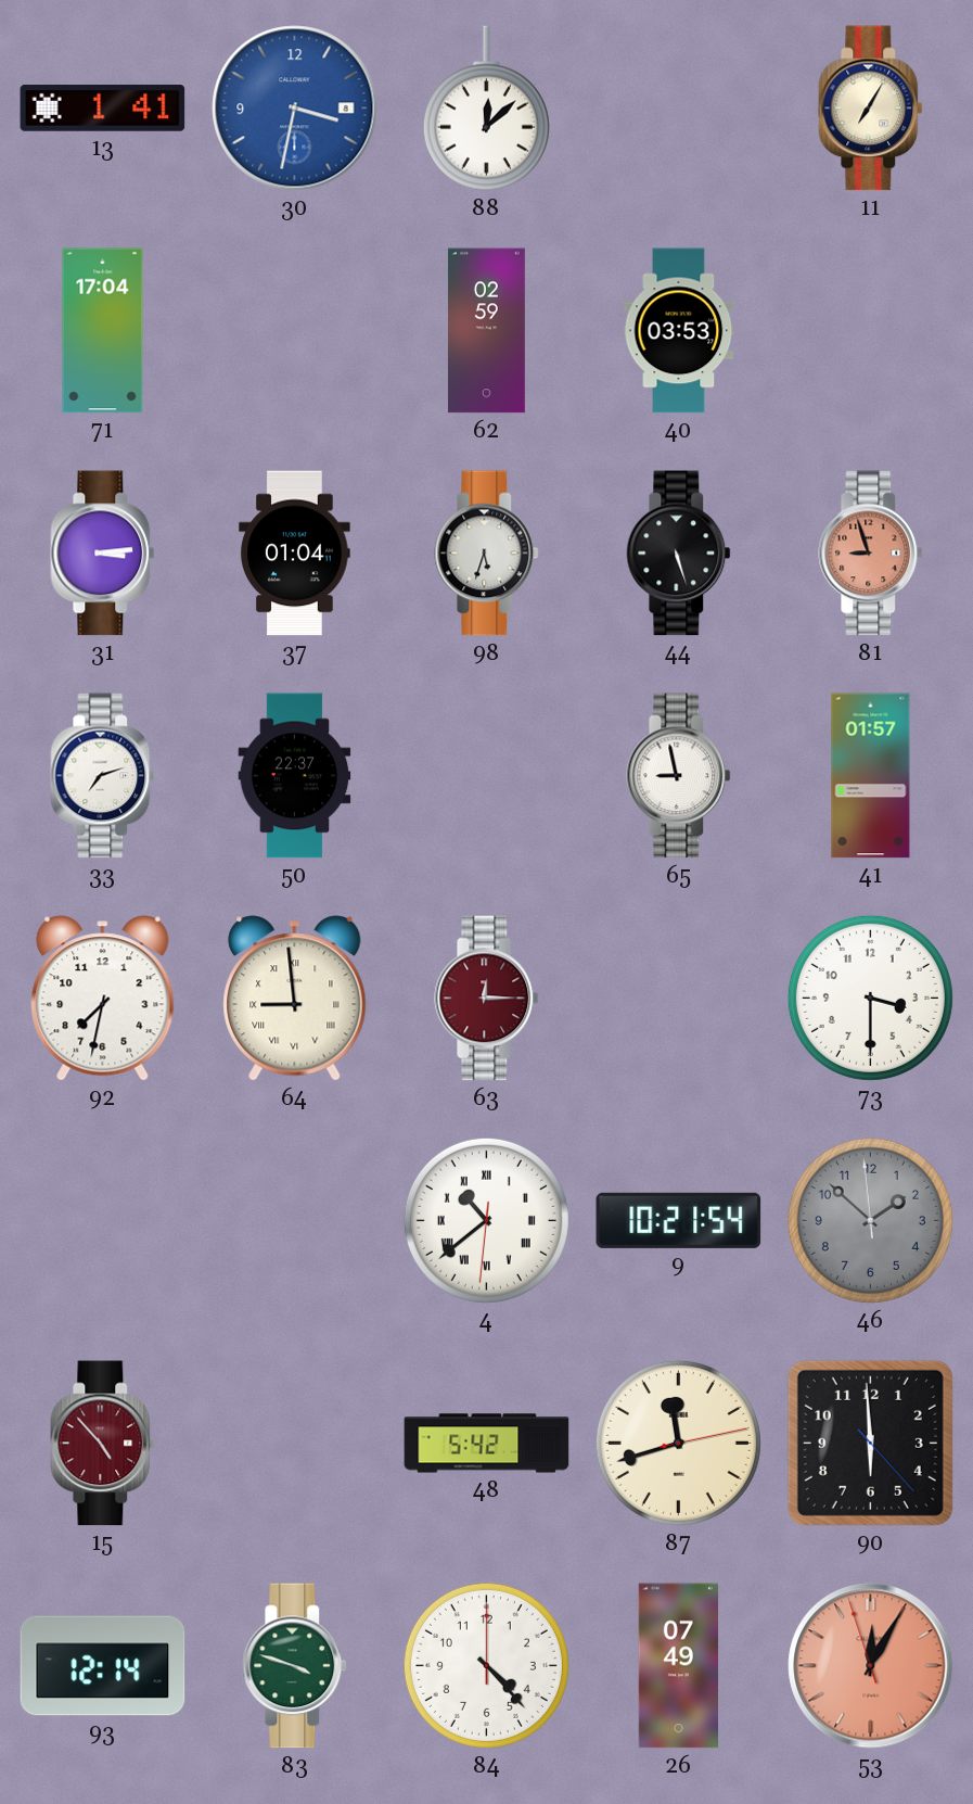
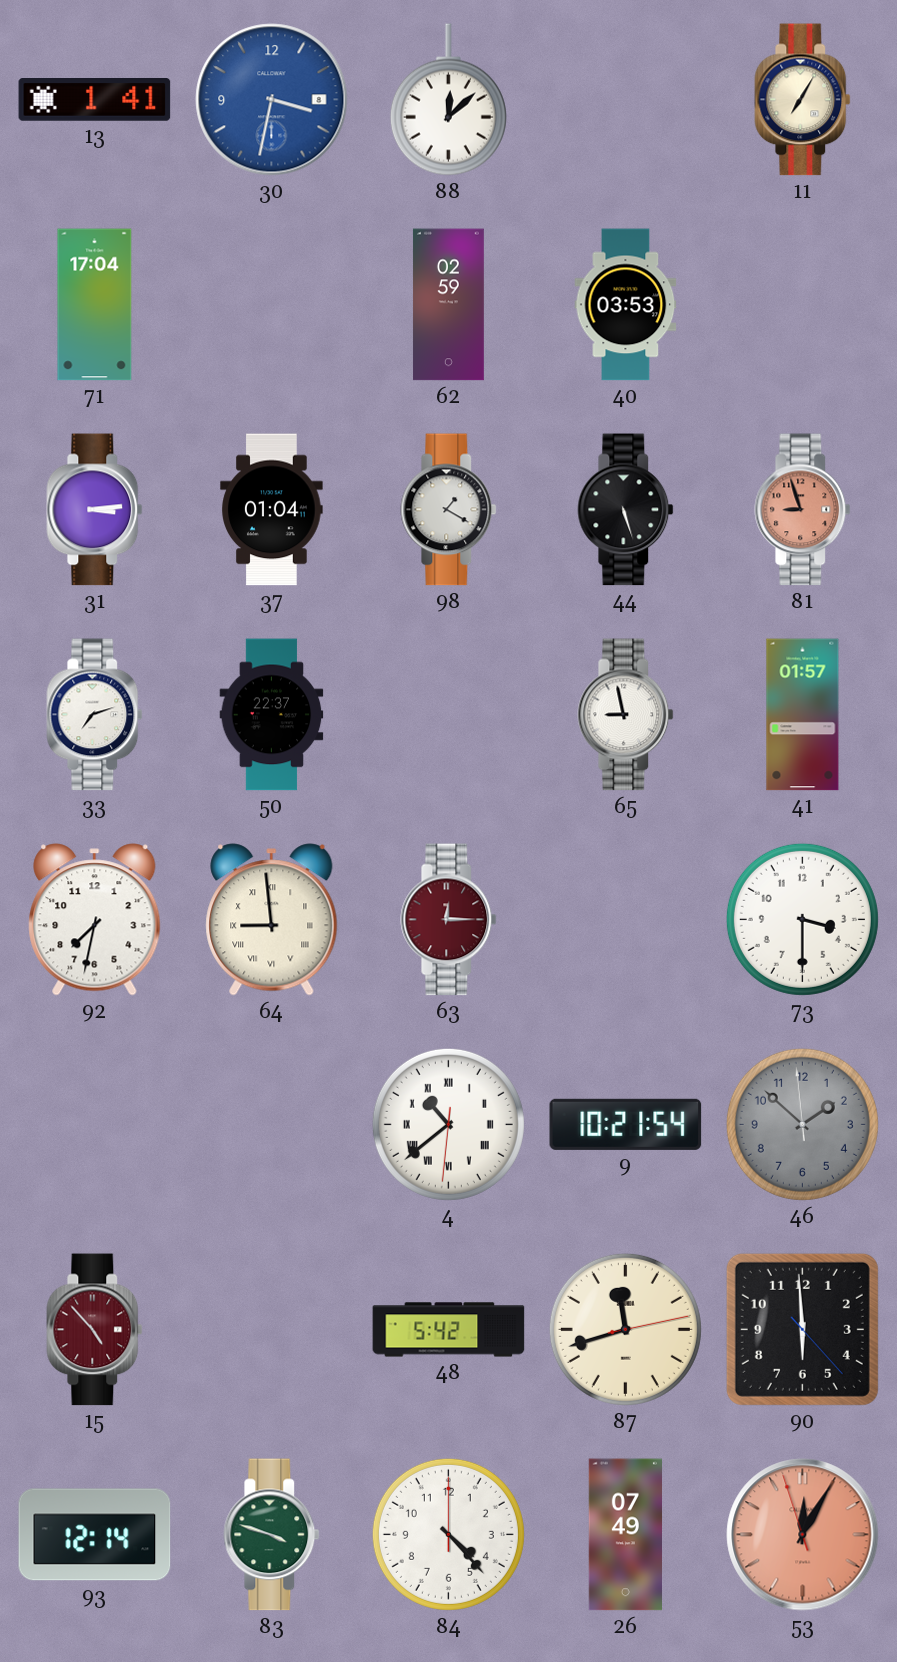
98: 5:33 -> 1:20
